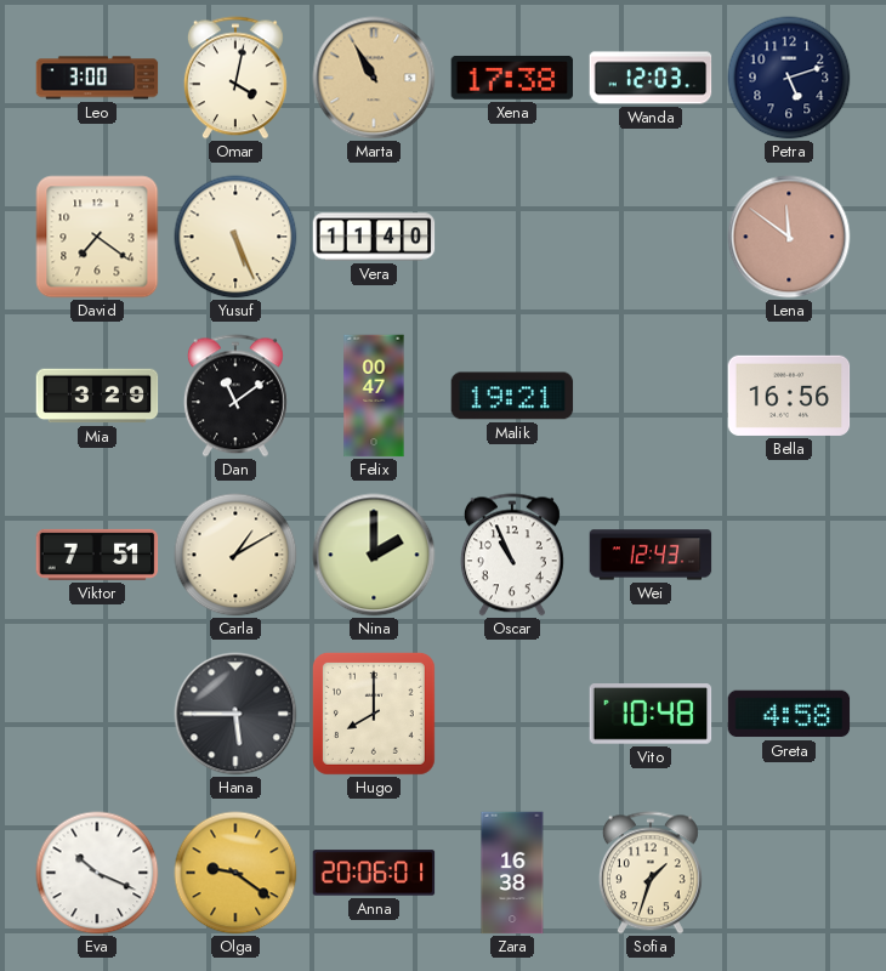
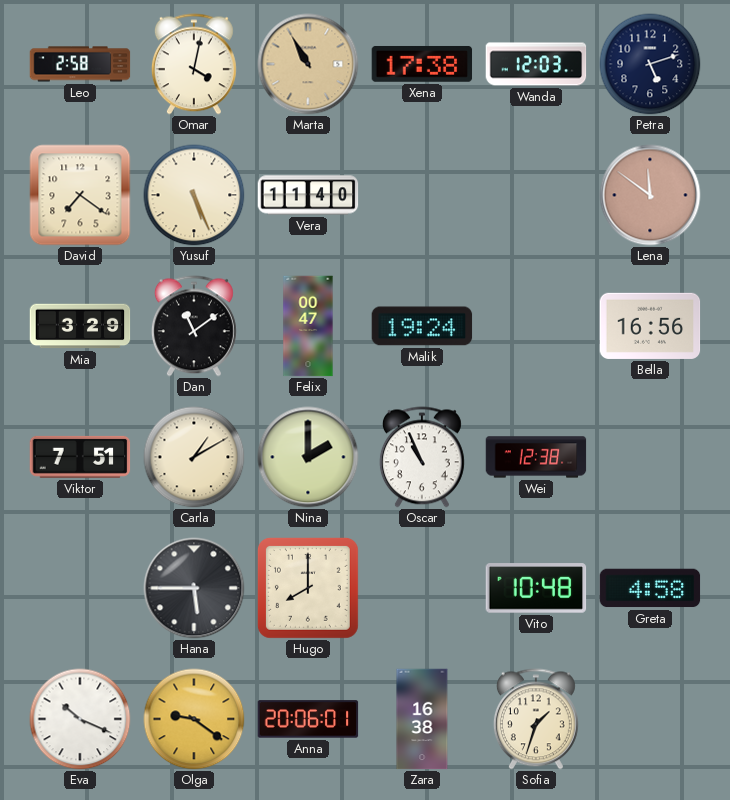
Leo: 3:00 -> 2:58
Malik: 19:21 -> 19:24
Wei: 12:43 -> 12:38
